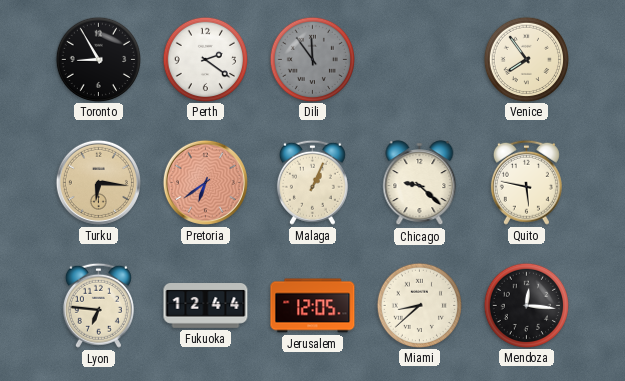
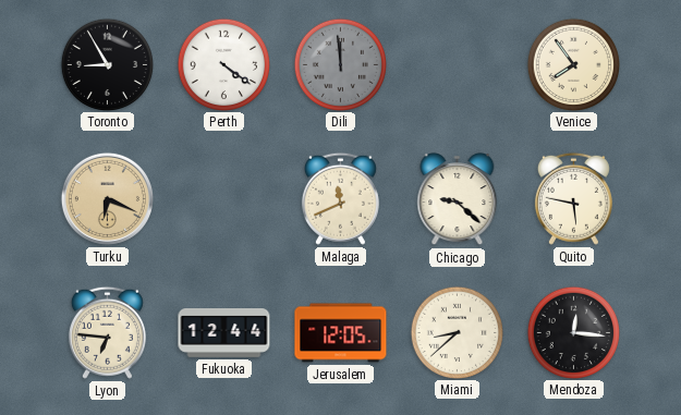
Perth: 2:21 -> 4:21
Dili: 11:54 -> 11:59
Turku: 6:16 -> 6:19
Pretoria: 6:39 -> none
Malaga: 1:04 -> 11:41
